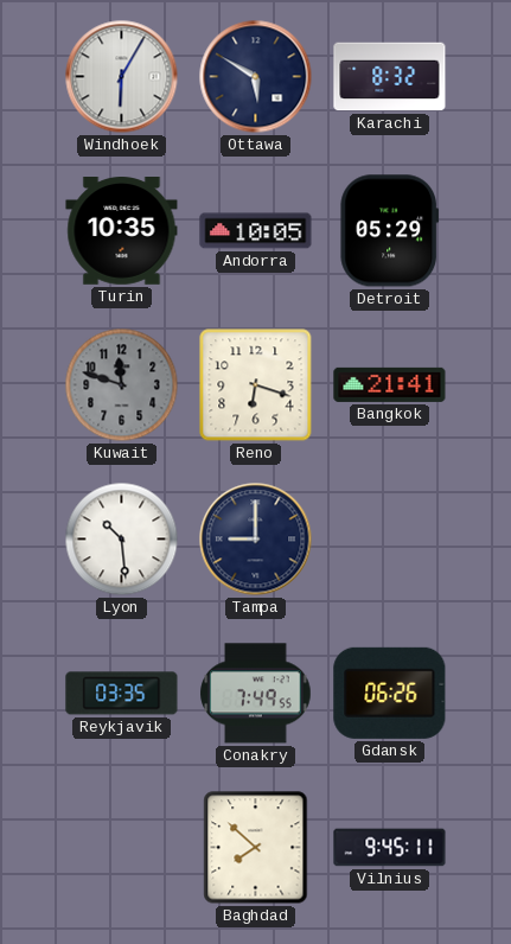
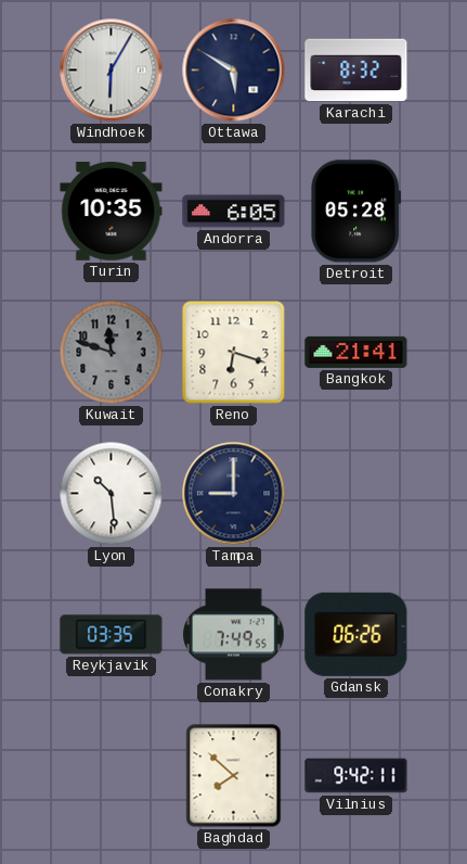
Andorra: 10:05 -> 6:05
Detroit: 05:29 -> 05:28
Vilnius: 9:45 -> 9:42
